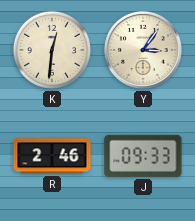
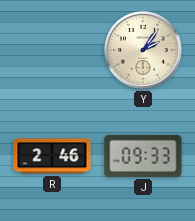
K: 12:31 -> none
Y: 3:06 -> 2:06
